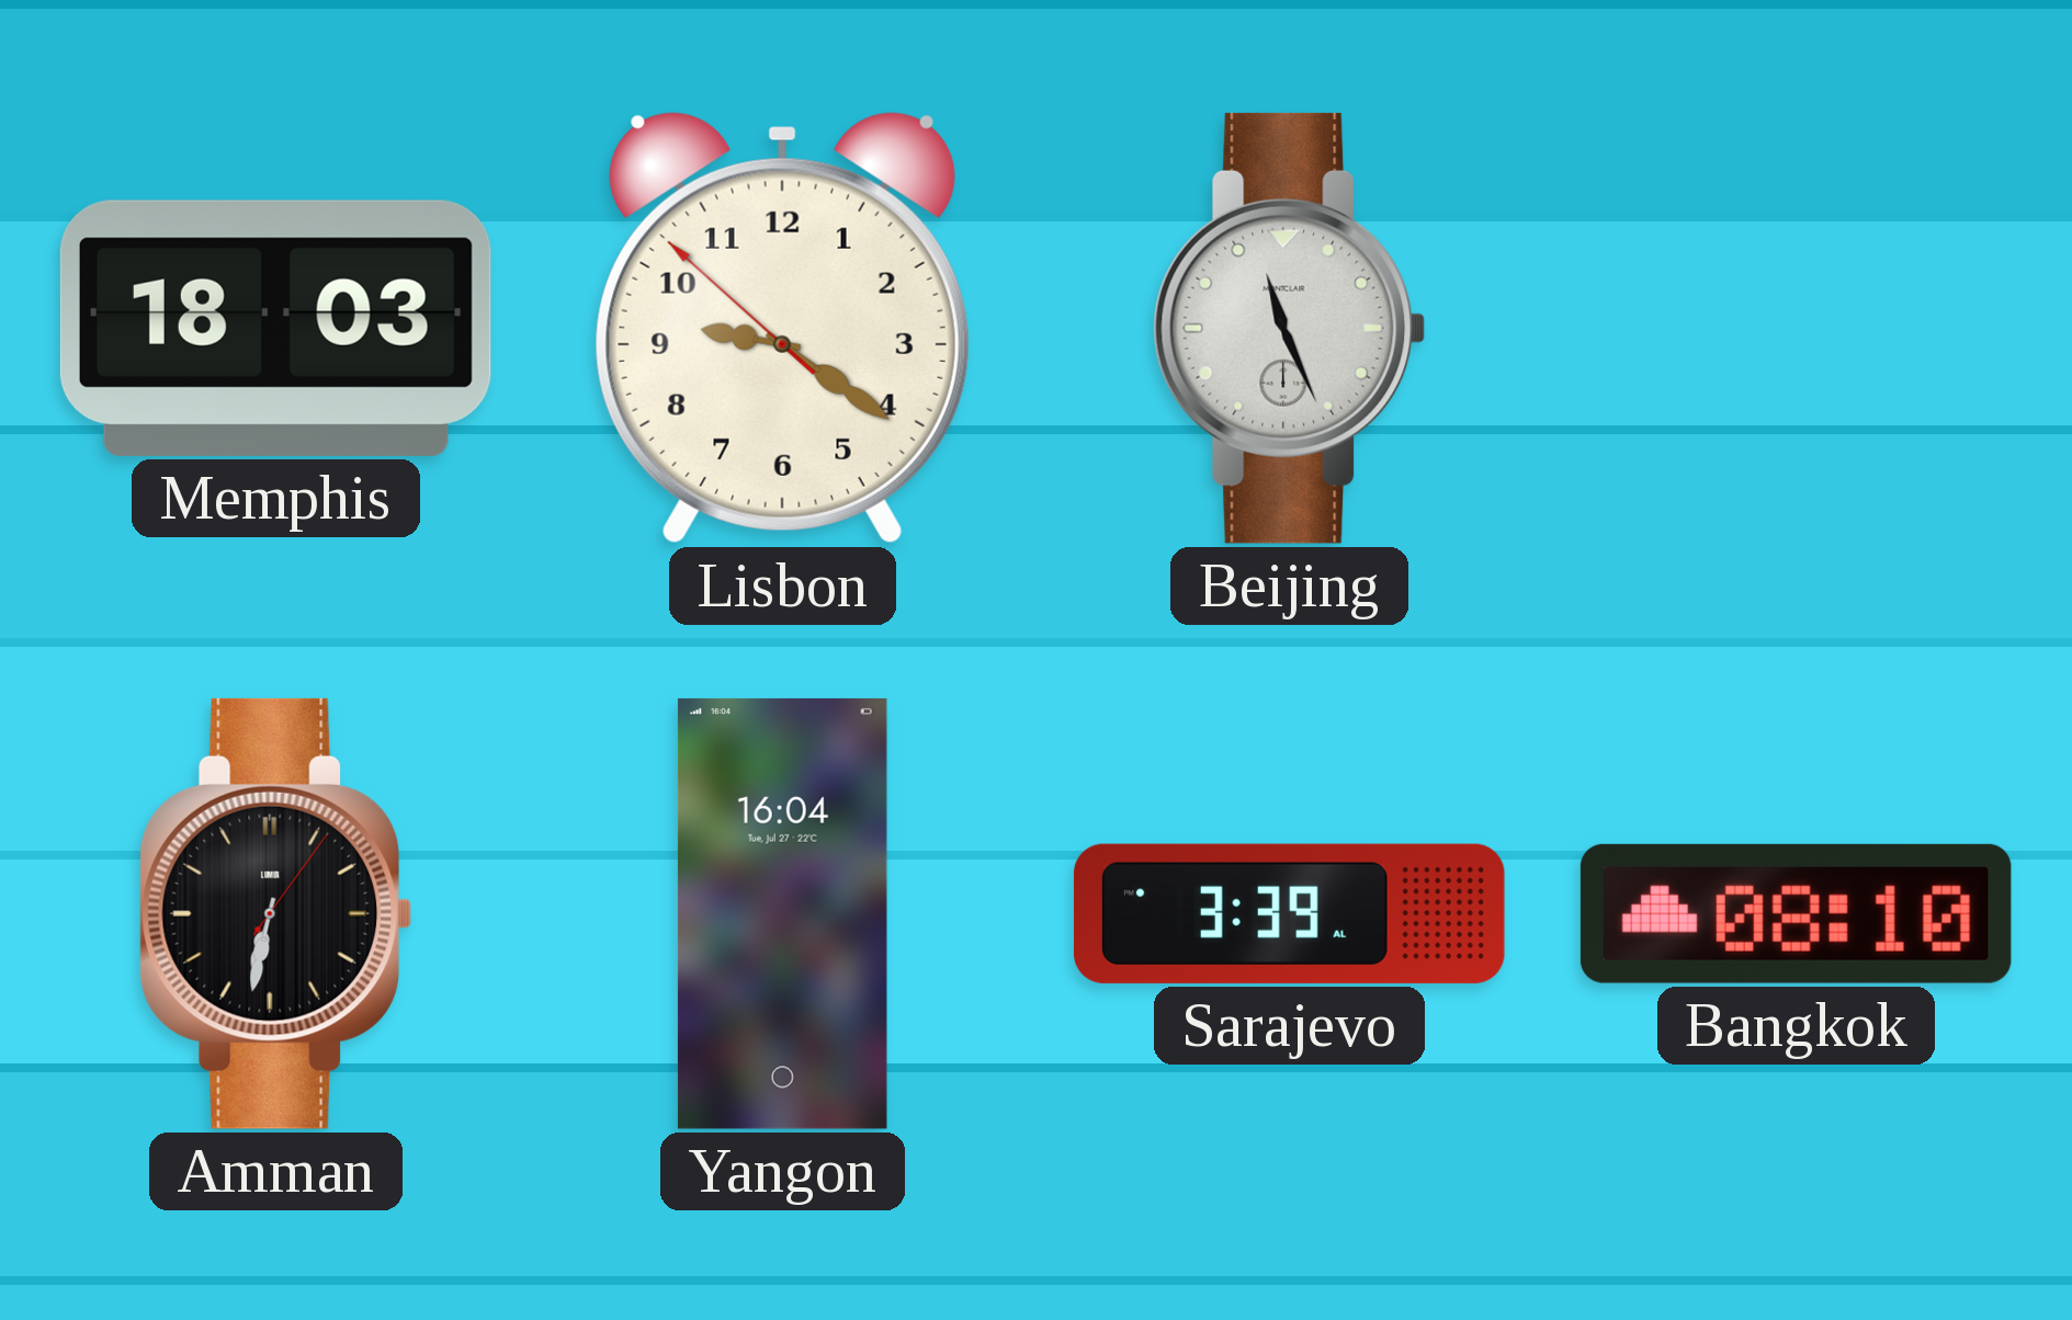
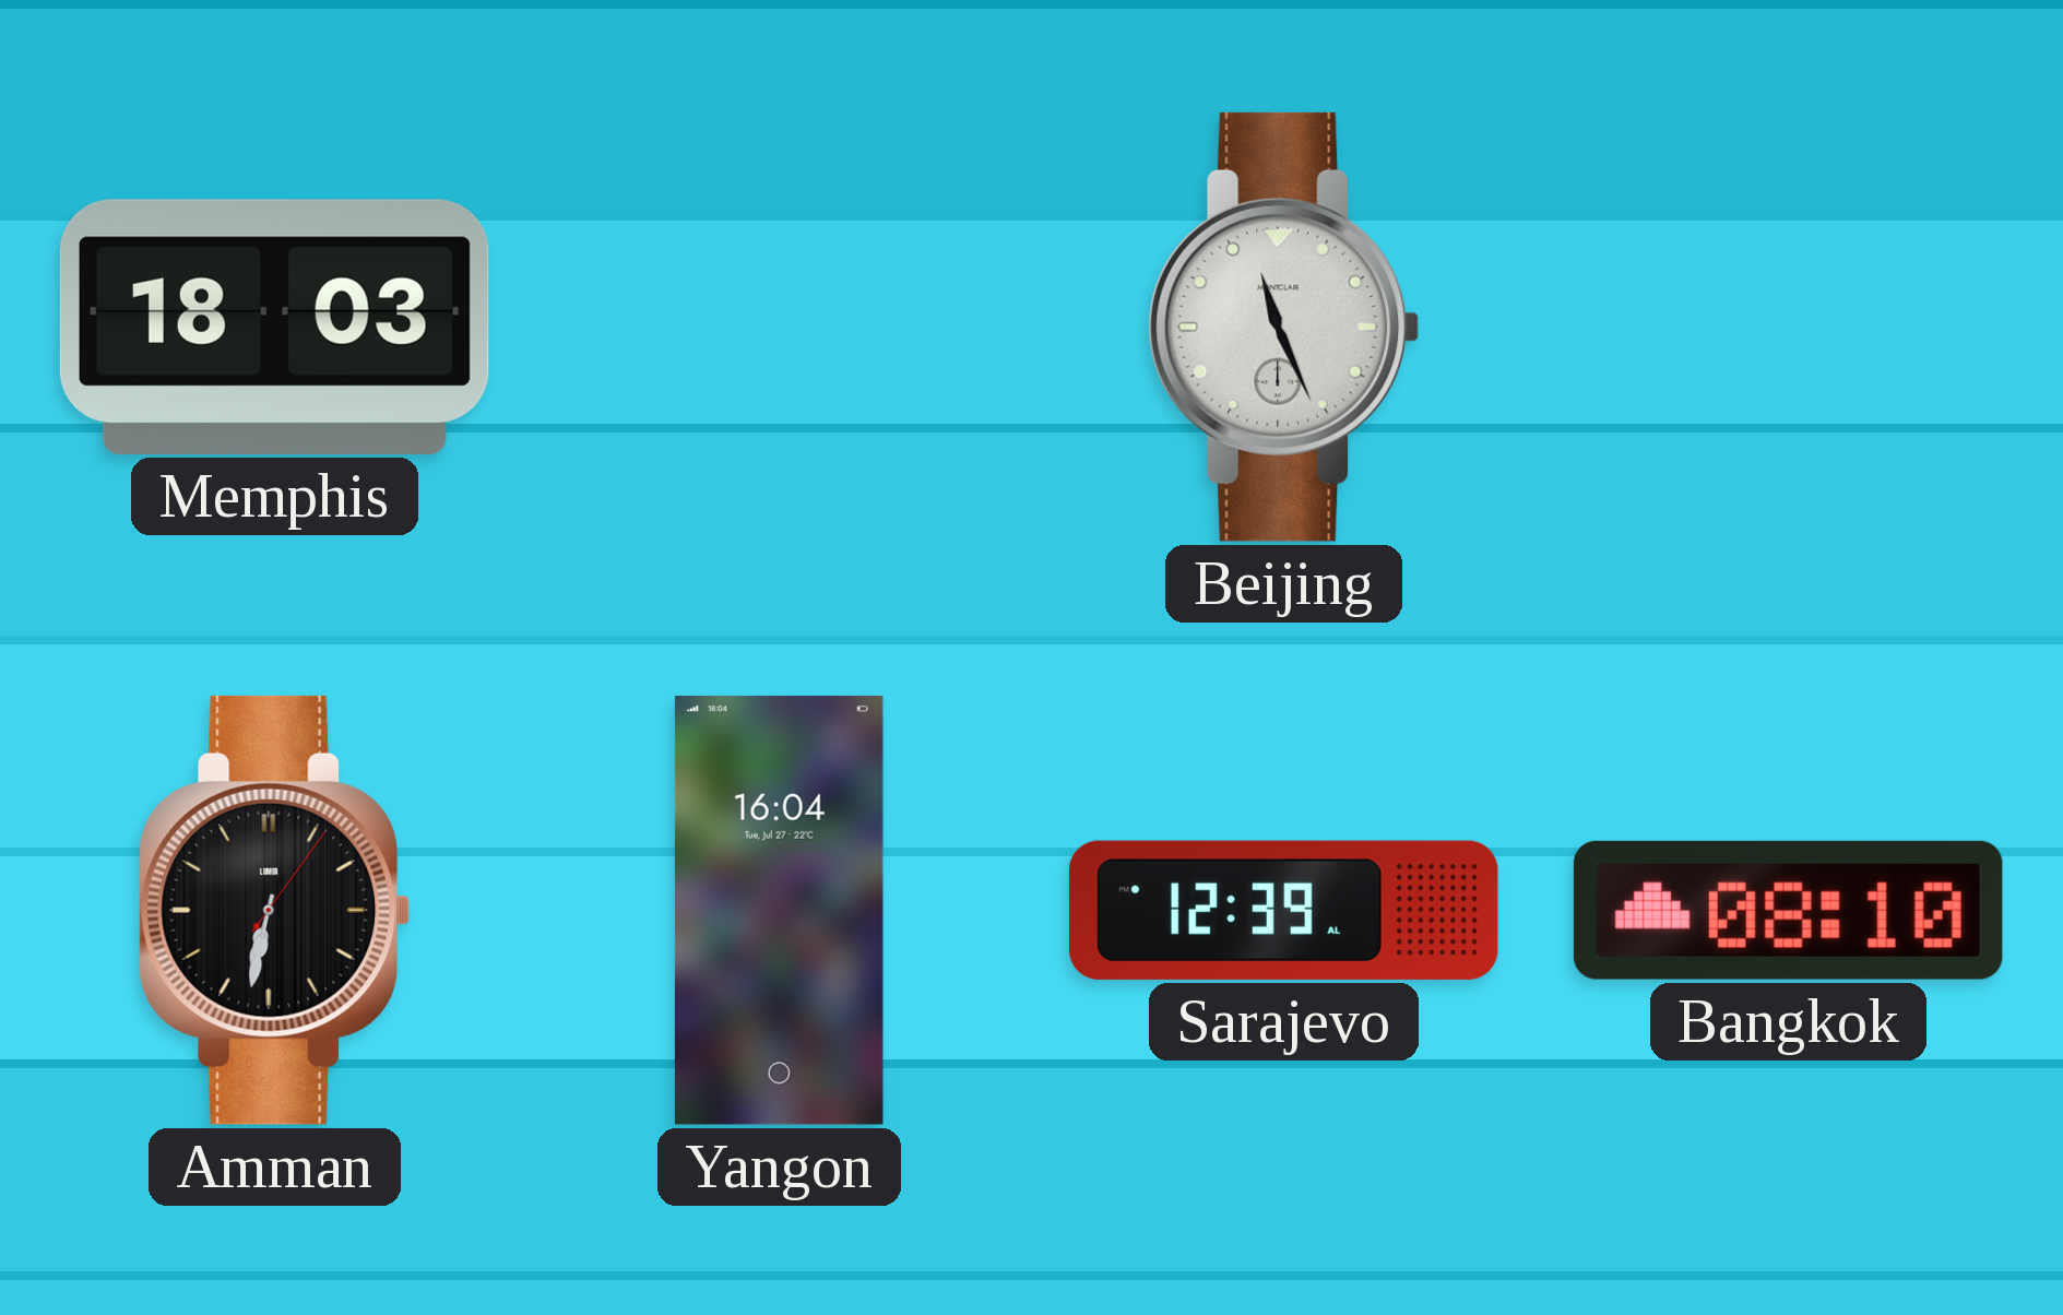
Lisbon: 9:20 -> none
Sarajevo: 3:39 -> 12:39
